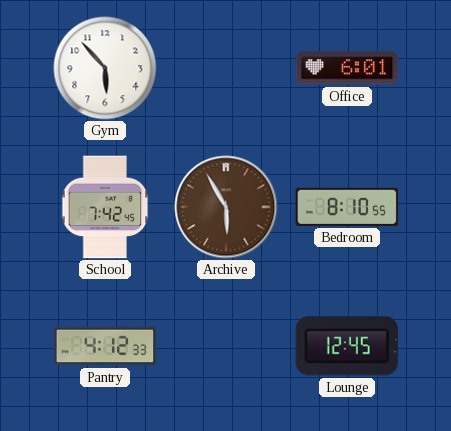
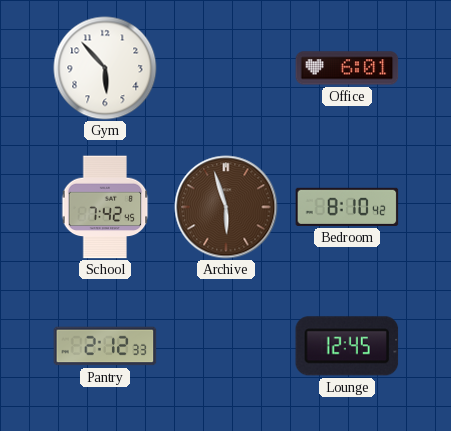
Archive: 5:55 -> 5:57
Bedroom: 8:10:55 -> 8:10:42
Pantry: 4:12 -> 2:12
